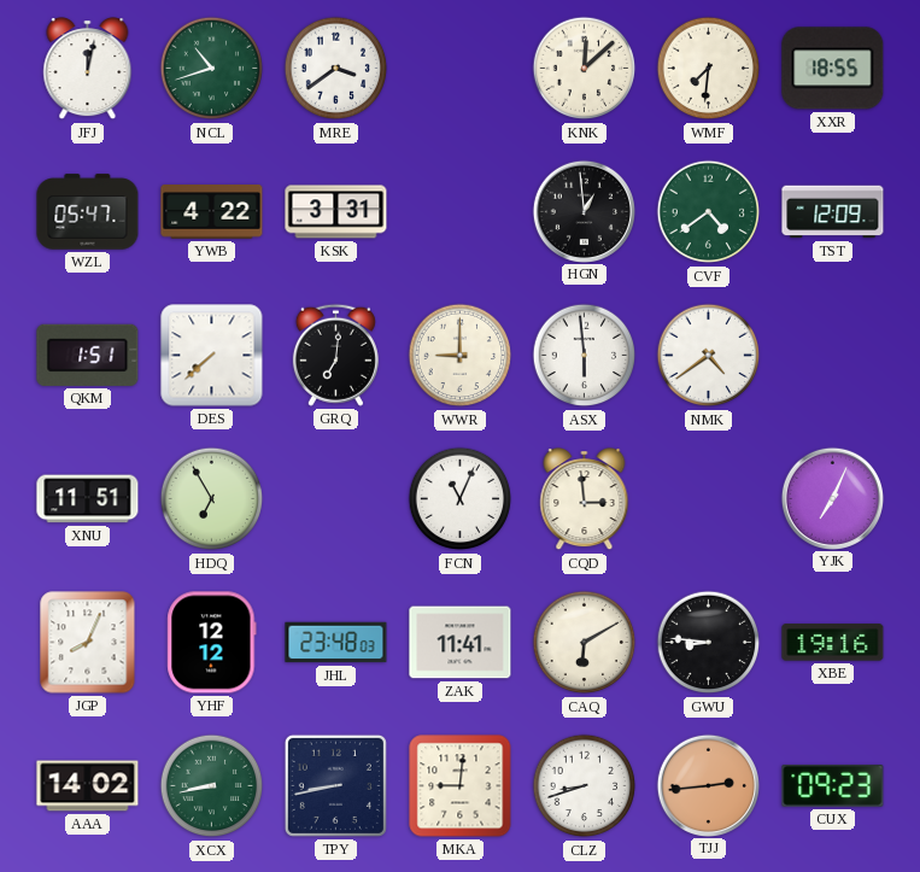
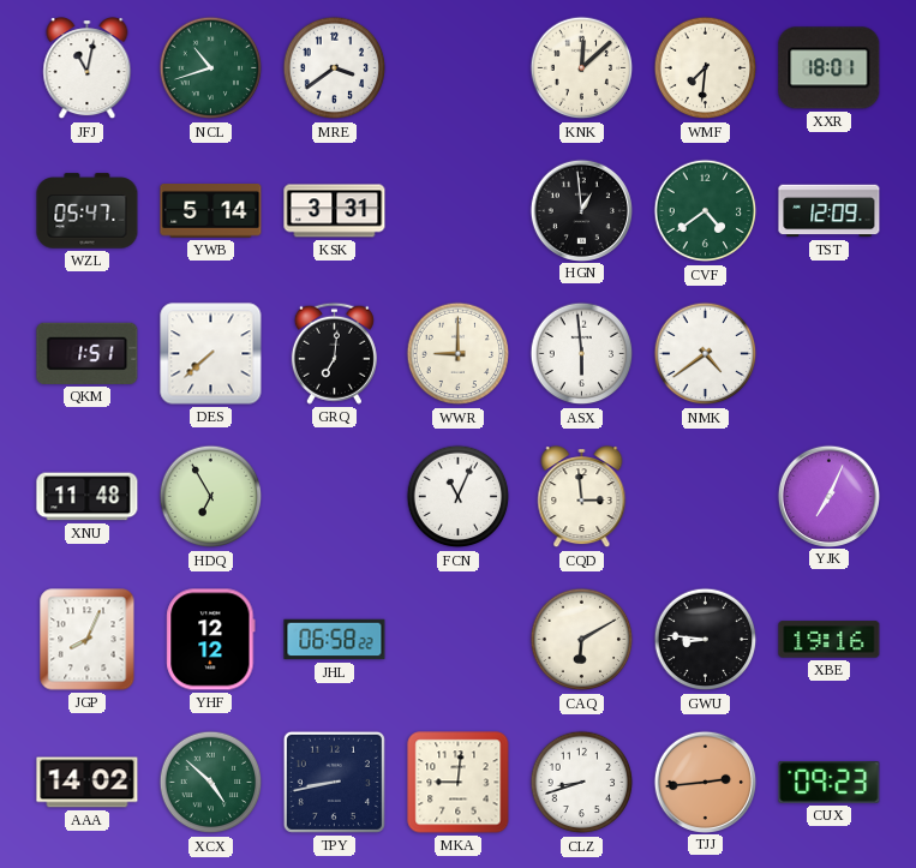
JFJ: 12:02 -> 11:02
XXR: 18:55 -> 18:01
YWB: 4:22 -> 5:14
XNU: 11:51 -> 11:48
JHL: 23:48 -> 06:58
ZAK: 11:41 -> none
XCX: 8:43 -> 4:52
